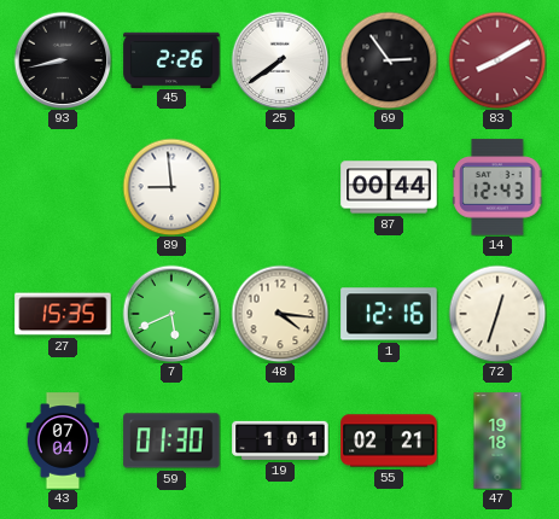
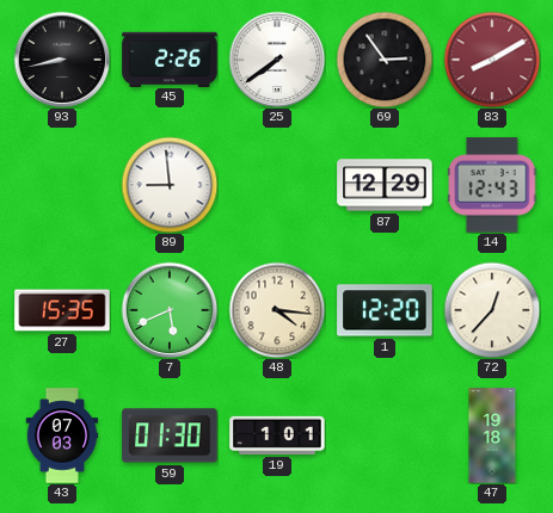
87: 00:44 -> 12:29
1: 12:16 -> 12:20
72: 12:33 -> 12:37
43: 07:04 -> 07:03
55: 02:21 -> none
